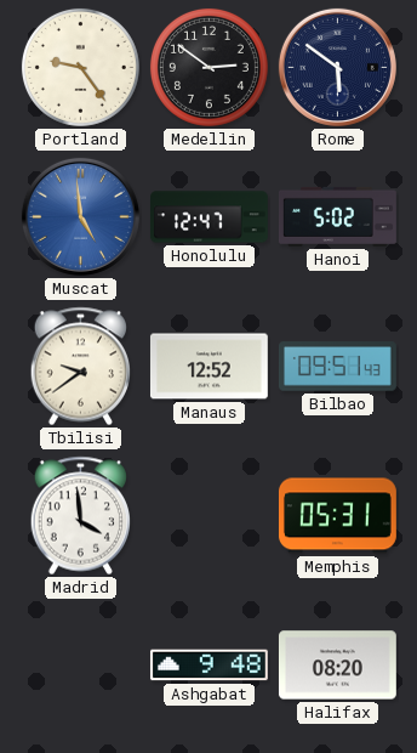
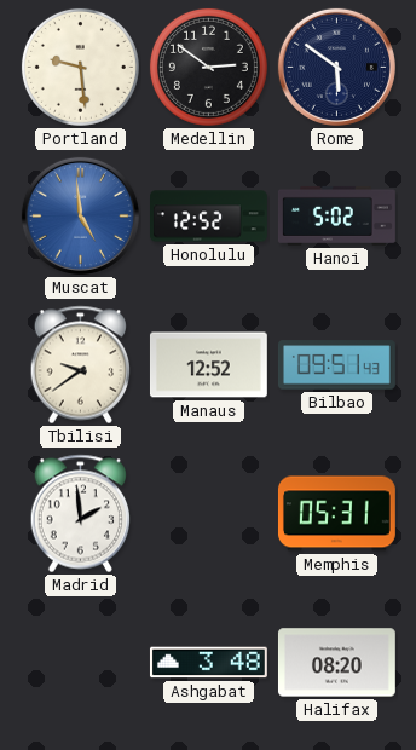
Portland: 9:24 -> 9:29
Honolulu: 12:47 -> 12:52
Madrid: 3:59 -> 1:59
Ashgabat: 9:48 -> 3:48
